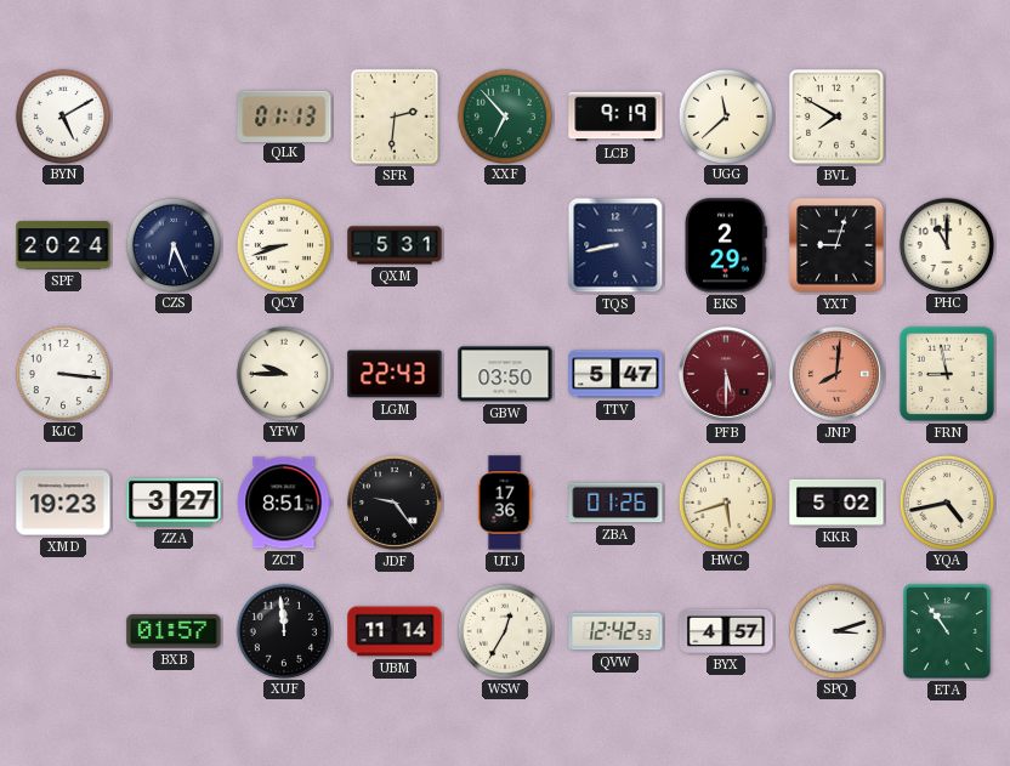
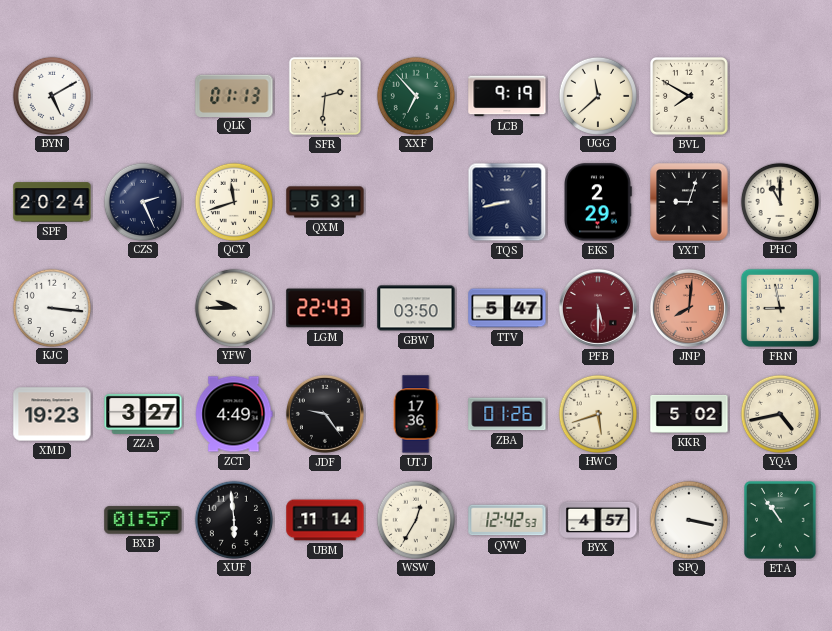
CZS: 6:26 -> 2:26
QCY: 8:42 -> 11:42
ZCT: 8:51 -> 4:49
XUF: 11:59 -> 5:59
SPQ: 3:12 -> 3:17
